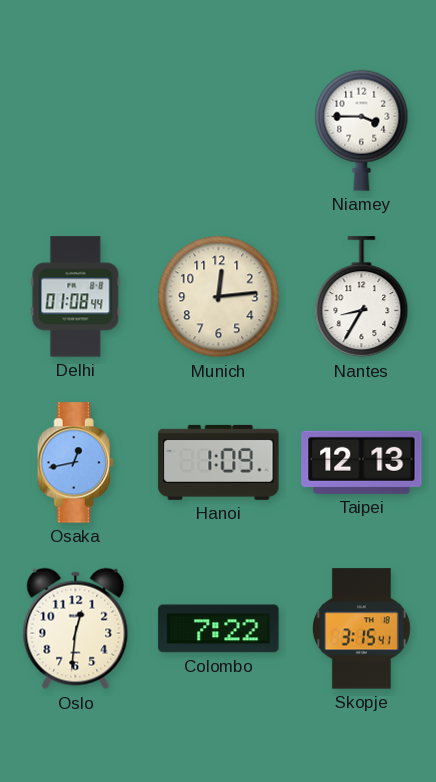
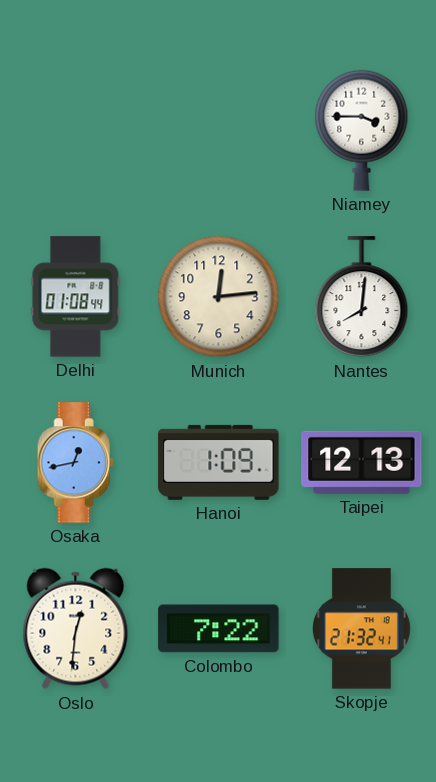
Nantes: 8:35 -> 8:01
Skopje: 3:15 -> 21:32
